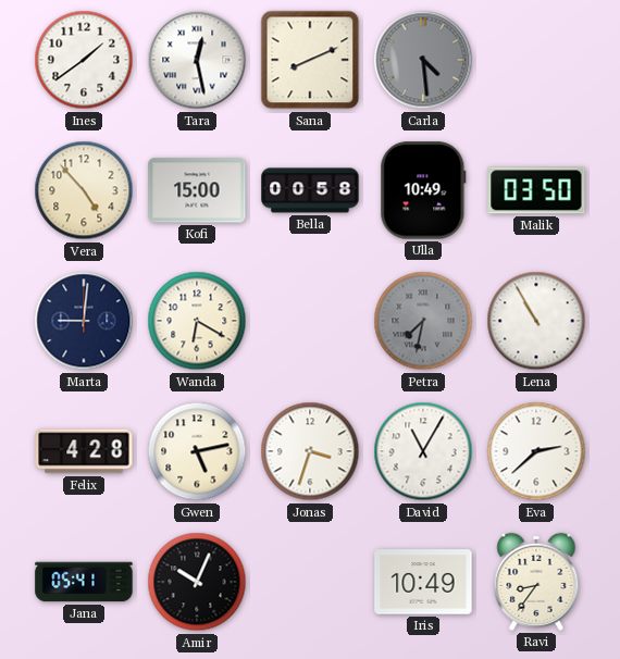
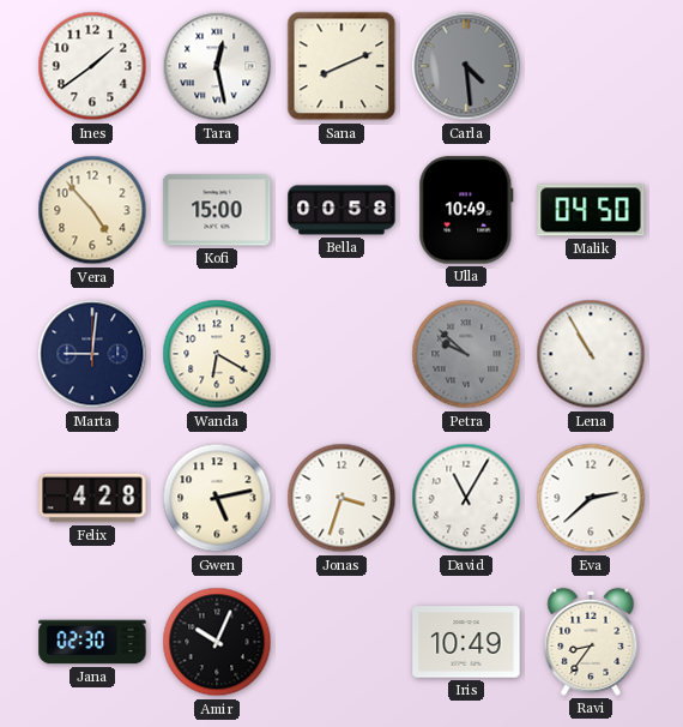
Malik: 03:50 -> 04:50
Petra: 7:32 -> 9:52
Jana: 05:41 -> 02:30
